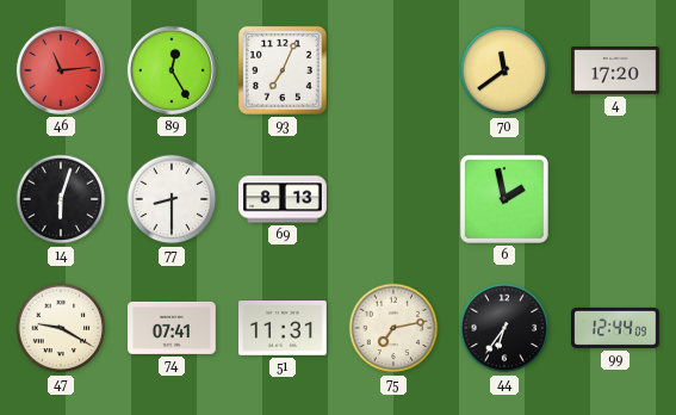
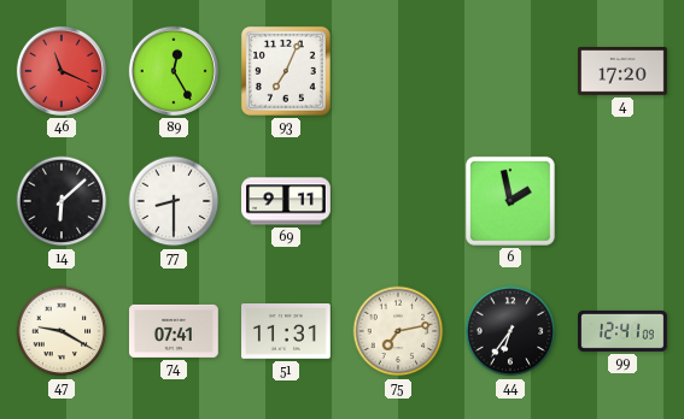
46: 11:14 -> 11:19
70: 11:39 -> none
14: 6:03 -> 6:08
69: 8:13 -> 9:11
99: 12:44 -> 12:41
